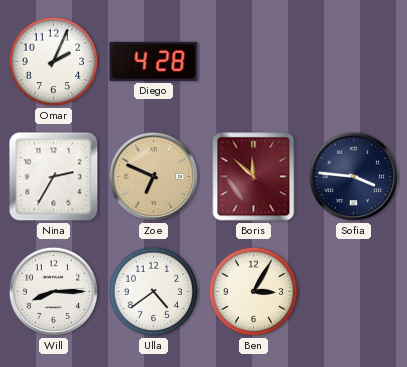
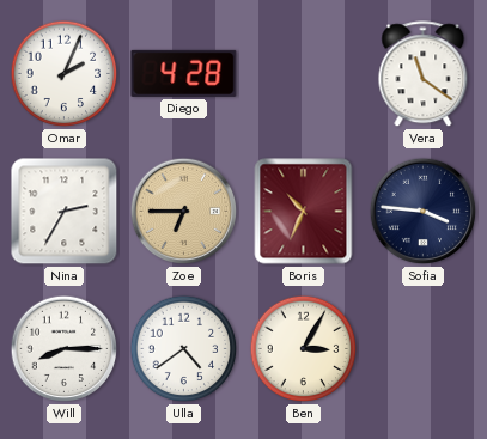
Vera: none -> 11:21
Zoe: 6:49 -> 6:45
Boris: 11:52 -> 10:34
